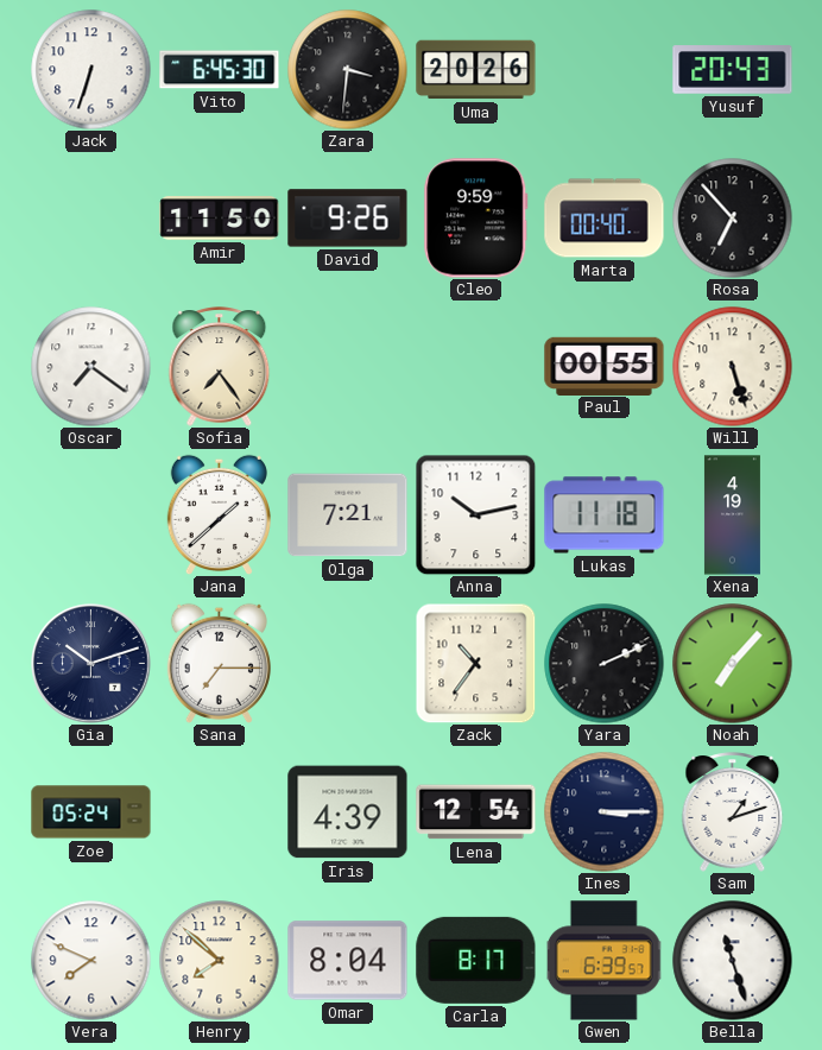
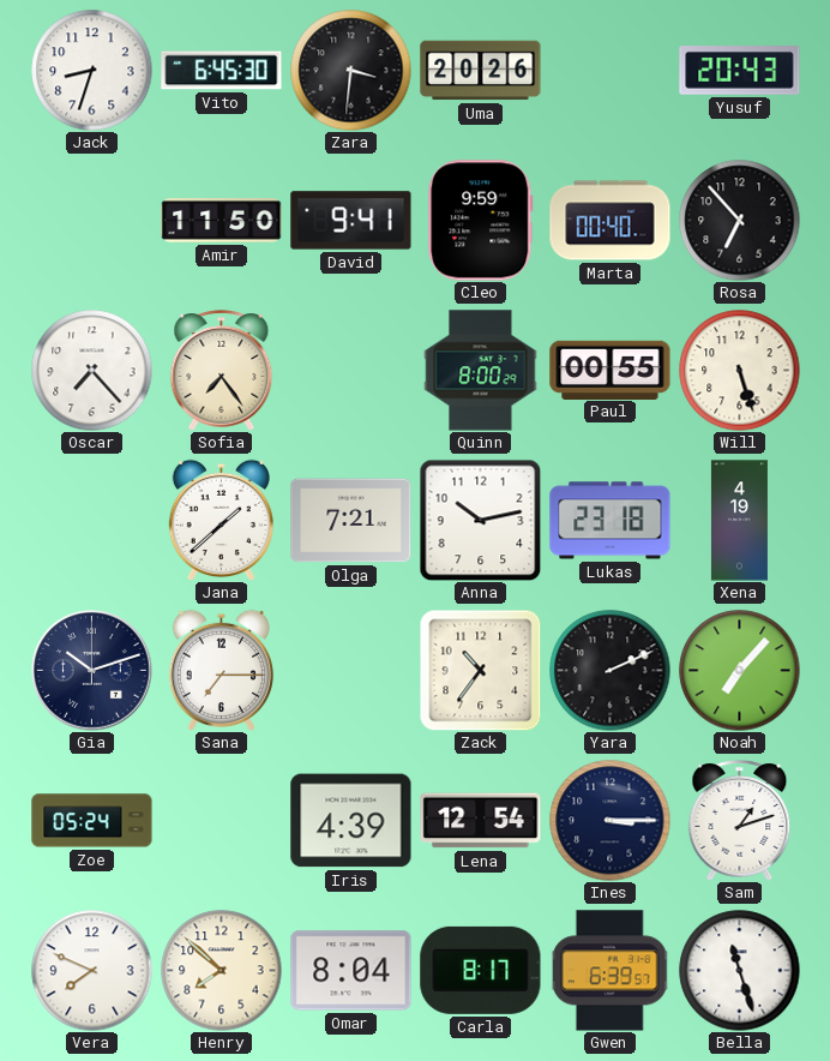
Jack: 6:33 -> 8:33
David: 9:26 -> 9:41
Oscar: 7:21 -> 7:23
Quinn: none -> 8:00
Lukas: 11:18 -> 23:18
